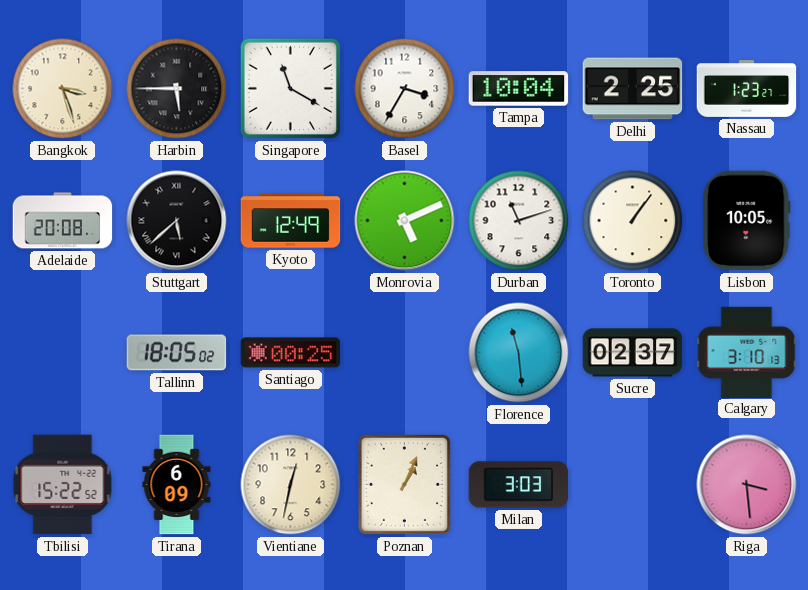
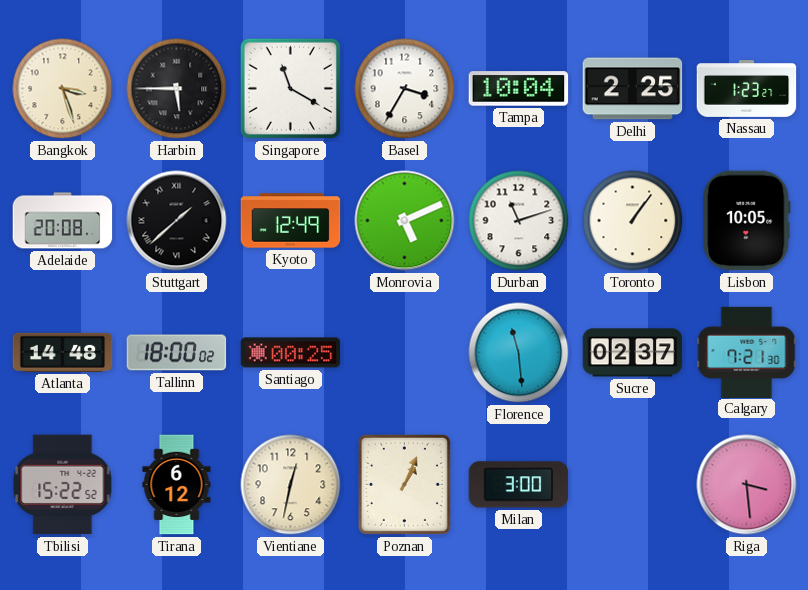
Stuttgart: 5:38 -> 1:38
Atlanta: none -> 14:48
Tallinn: 18:05 -> 18:00
Calgary: 3:10 -> 7:21
Tirana: 6:09 -> 6:12
Milan: 3:03 -> 3:00
